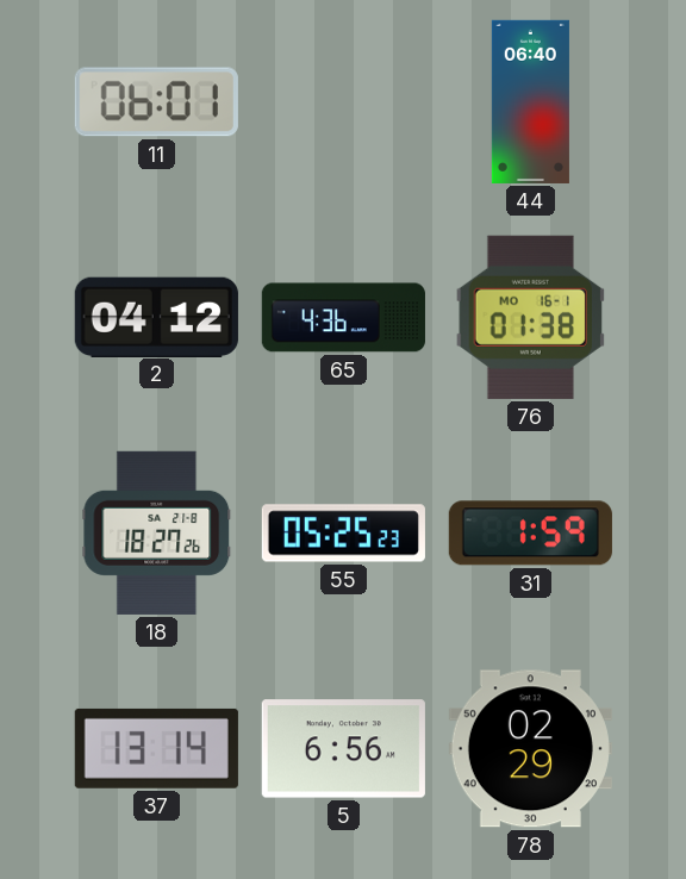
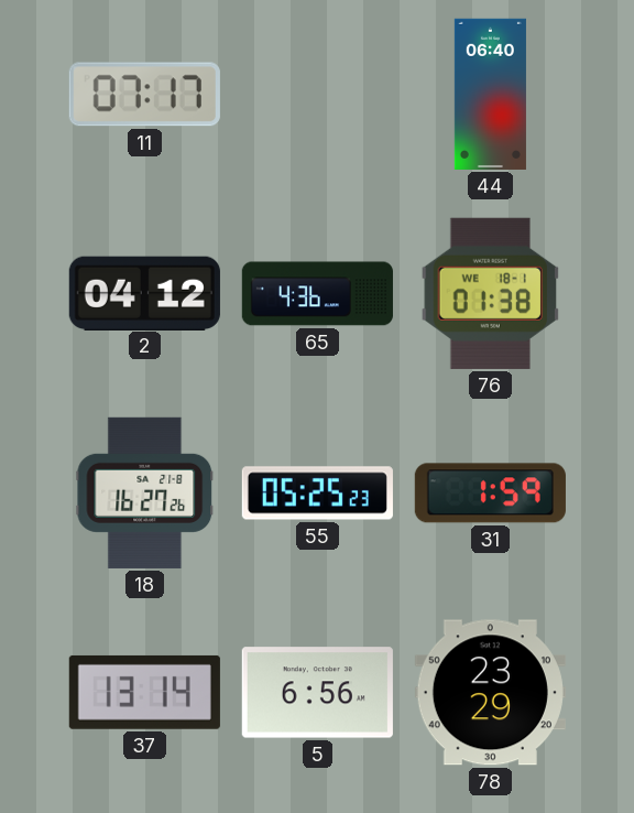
11: 06:01 -> 07:17
76 date: MO 16-1 -> WE 18-1
18: 18:27 -> 16:27
78: 02:29 -> 23:29
